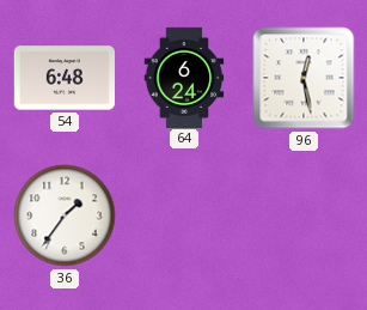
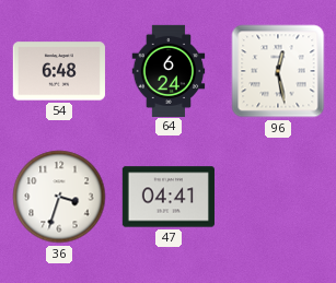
36: 1:36 -> 3:33
47: none -> 04:41
